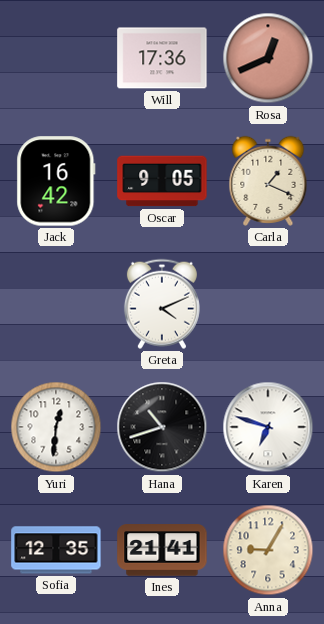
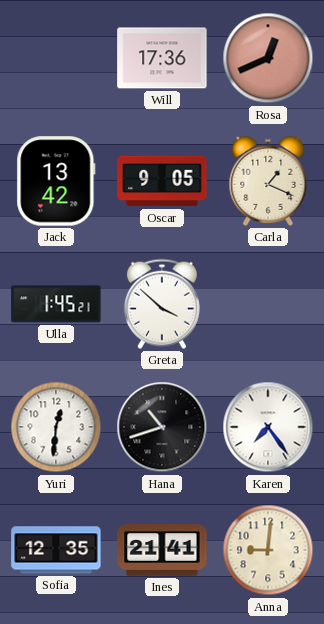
Jack: 16:42 -> 13:42
Ulla: none -> 1:45
Greta: 4:11 -> 3:52
Karen: 6:48 -> 7:24
Anna: 9:05 -> 9:01
